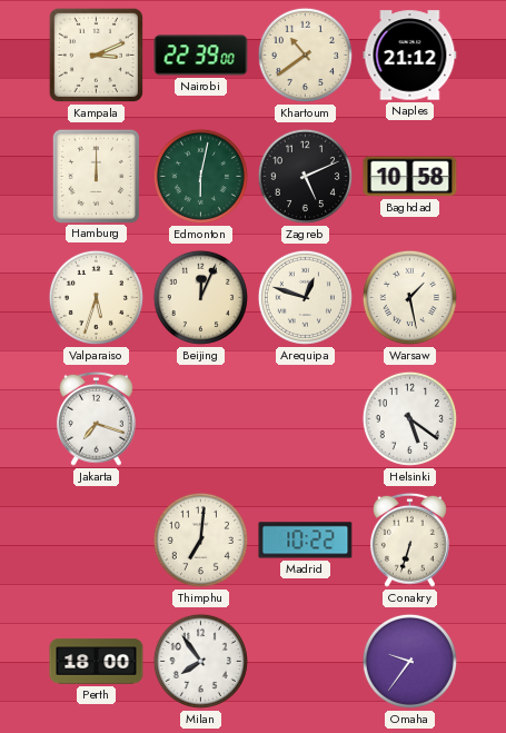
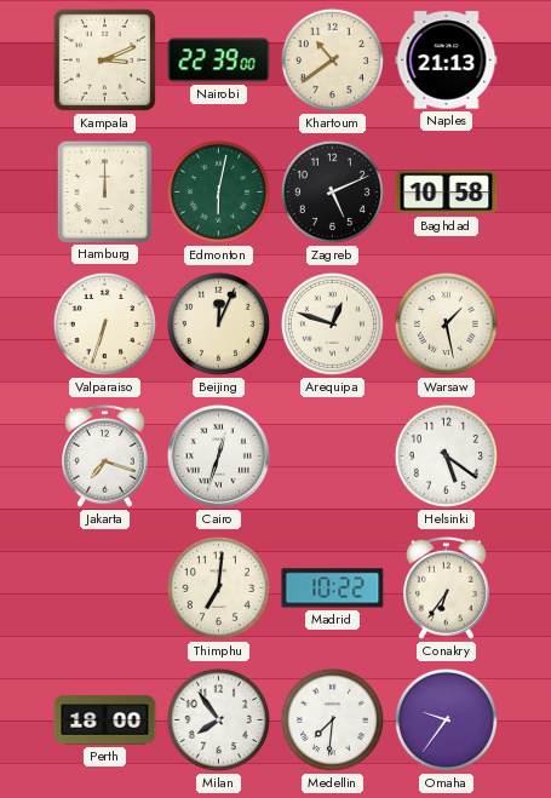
Naples: 21:12 -> 21:13
Valparaiso: 5:33 -> 6:33
Cairo: none -> 12:33
Conakry: 6:33 -> 6:36
Medellin: none -> 7:31
